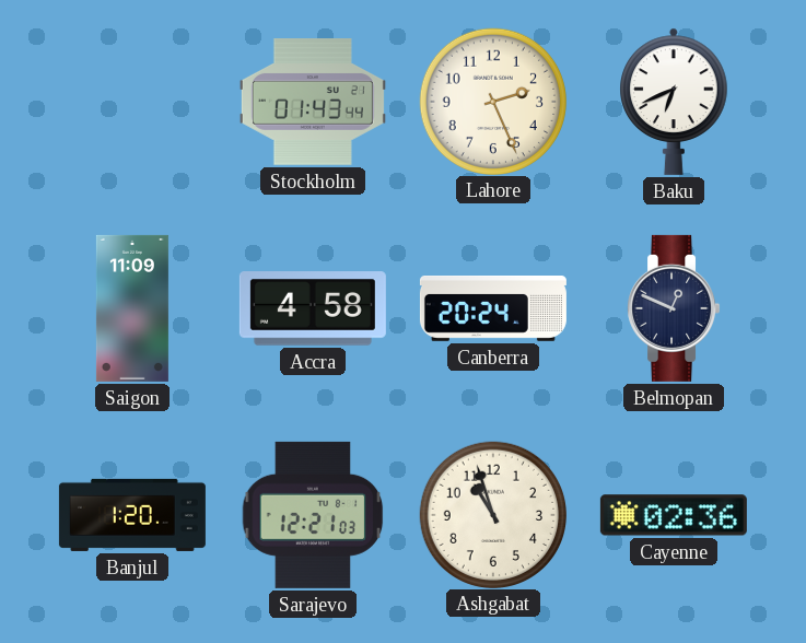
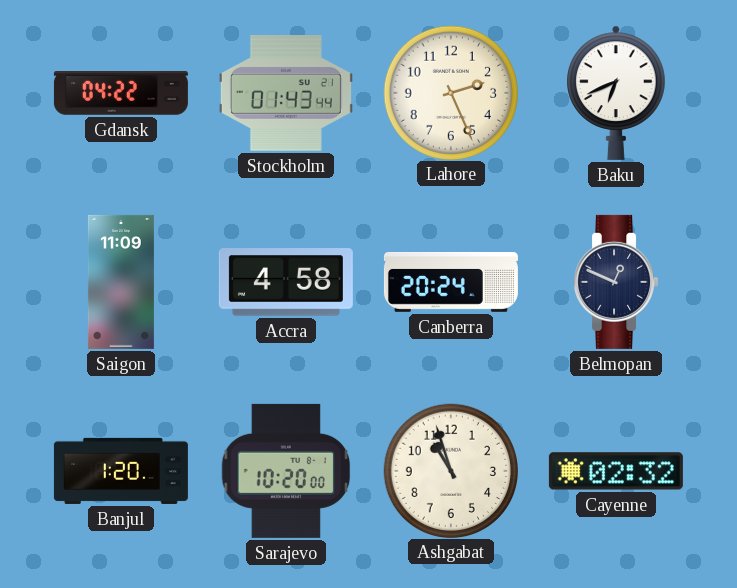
Gdansk: none -> 04:22
Sarajevo: 12:21 -> 10:20
Cayenne: 02:36 -> 02:32
